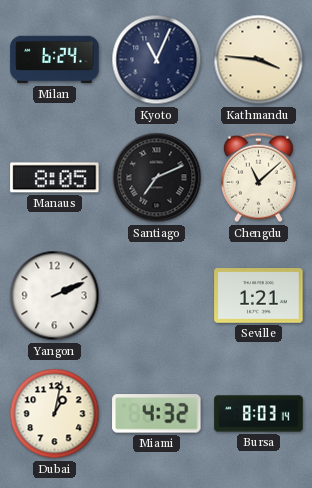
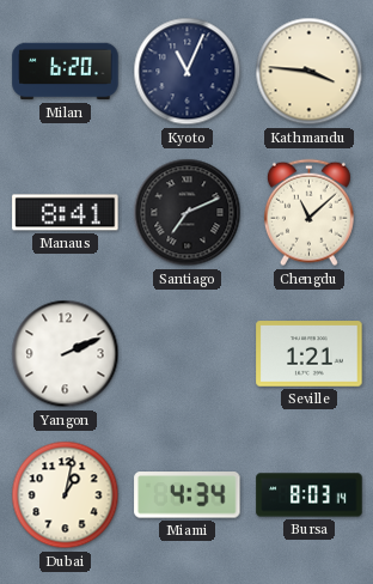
Milan: 6:24 -> 6:20
Manaus: 8:05 -> 8:41
Miami: 4:32 -> 4:34
